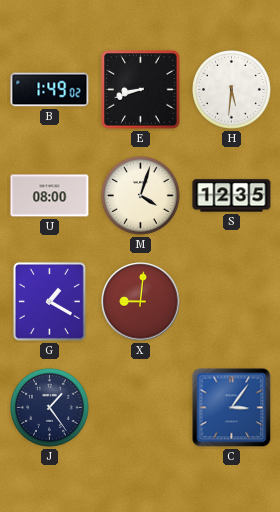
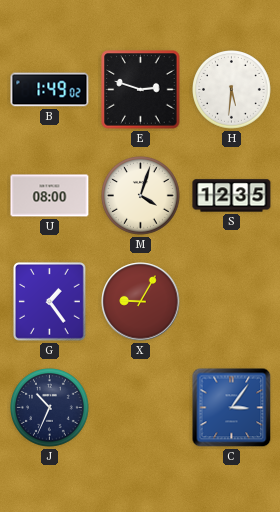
E: 8:42 -> 2:48
G: 1:20 -> 1:24
X: 9:01 -> 9:05
J: 1:24 -> 10:34
